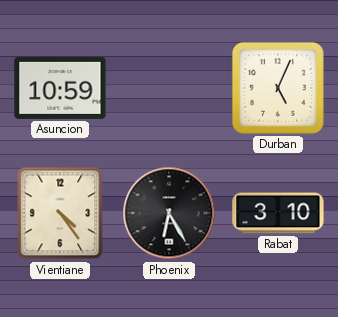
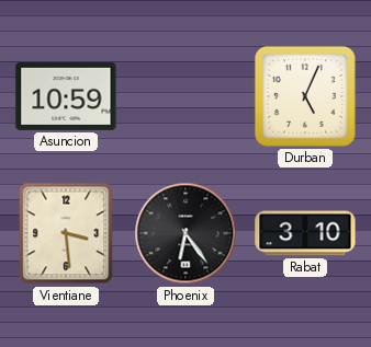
Vientiane: 4:24 -> 3:29
Phoenix: 6:25 -> 6:24
